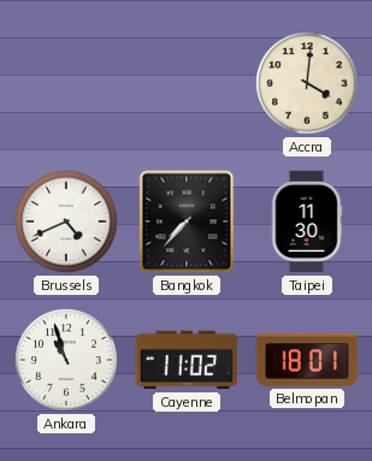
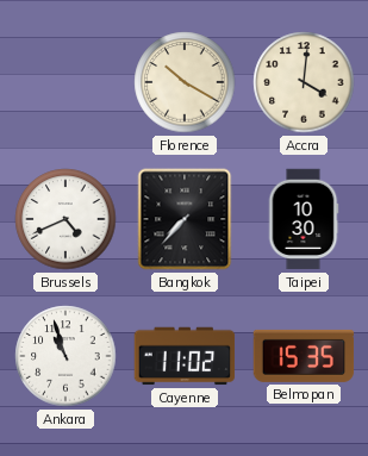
Florence: none -> 10:20
Taipei: 11:30 -> 10:30
Belmopan: 18:01 -> 15:35
